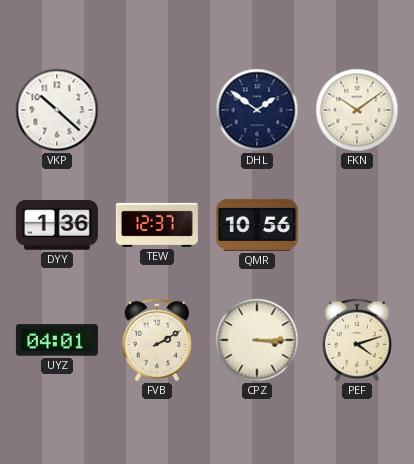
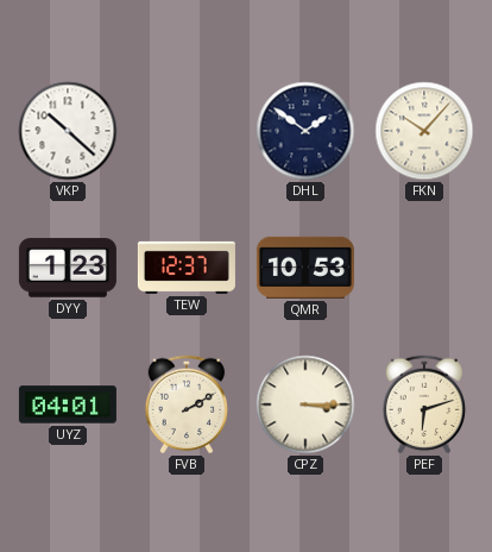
FKN: 10:09 -> 10:07
DYY: 1:36 -> 1:23
QMR: 10:56 -> 10:53
PEF: 4:12 -> 6:12
